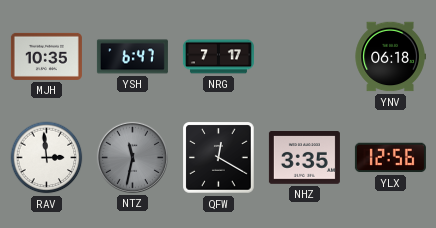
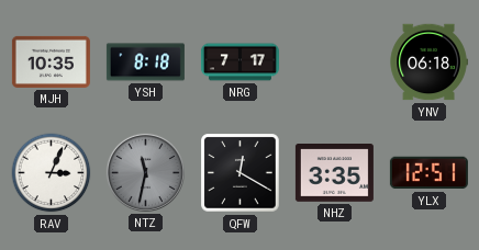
YSH: 6:47 -> 8:18
RAV: 2:59 -> 3:04
YLX: 12:56 -> 12:51
